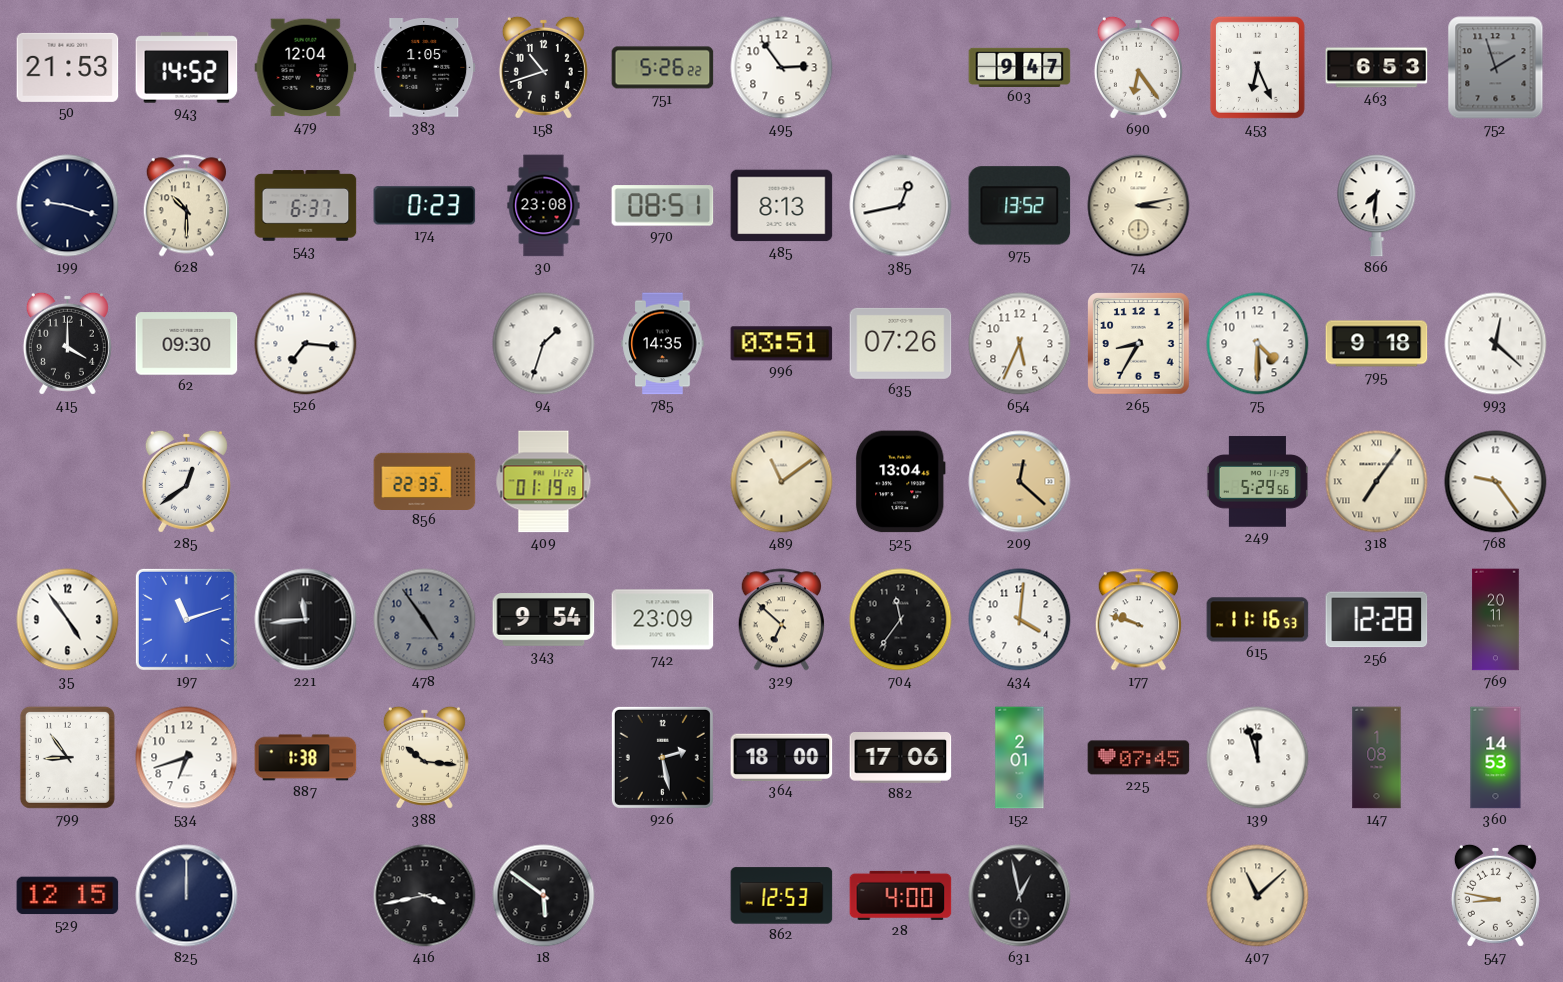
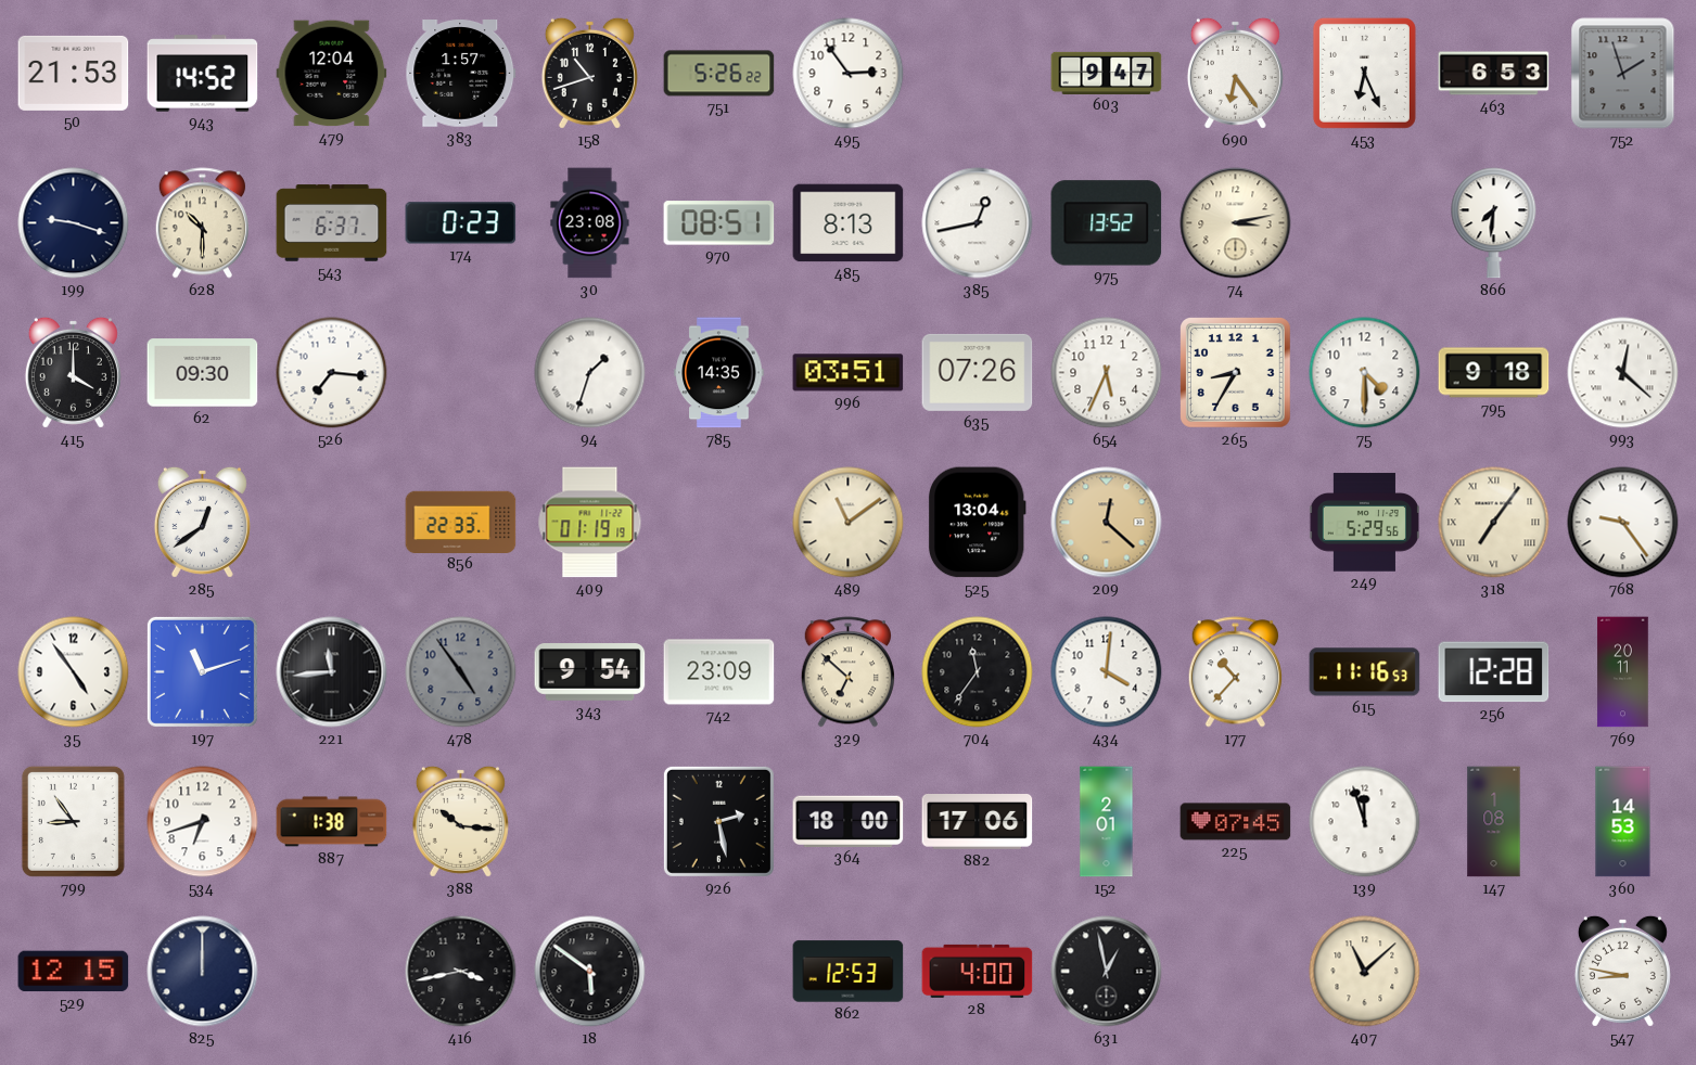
383: 1:05 -> 1:57
177: 9:48 -> 10:37
